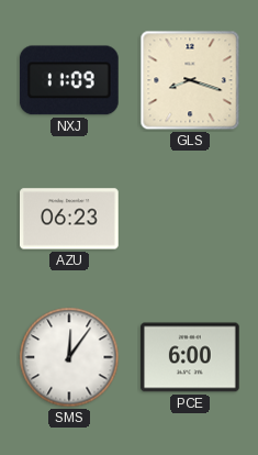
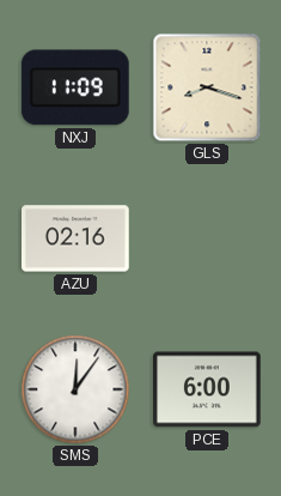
AZU: 06:23 -> 02:16
